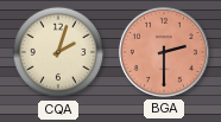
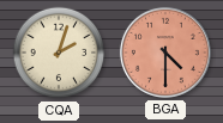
BGA: 2:30 -> 4:30
